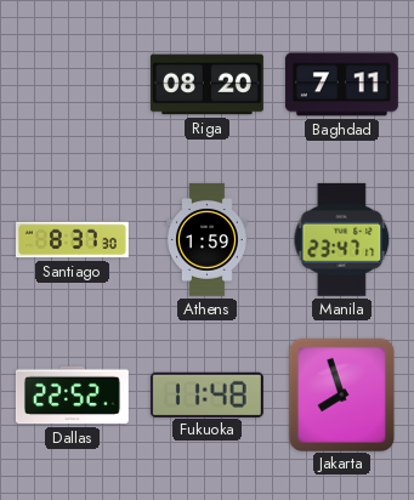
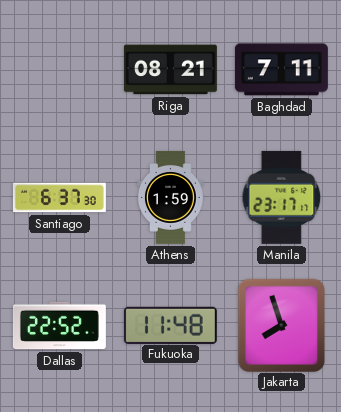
Riga: 08:20 -> 08:21
Santiago: 8:37 -> 6:37
Manila: 23:47 -> 23:17
